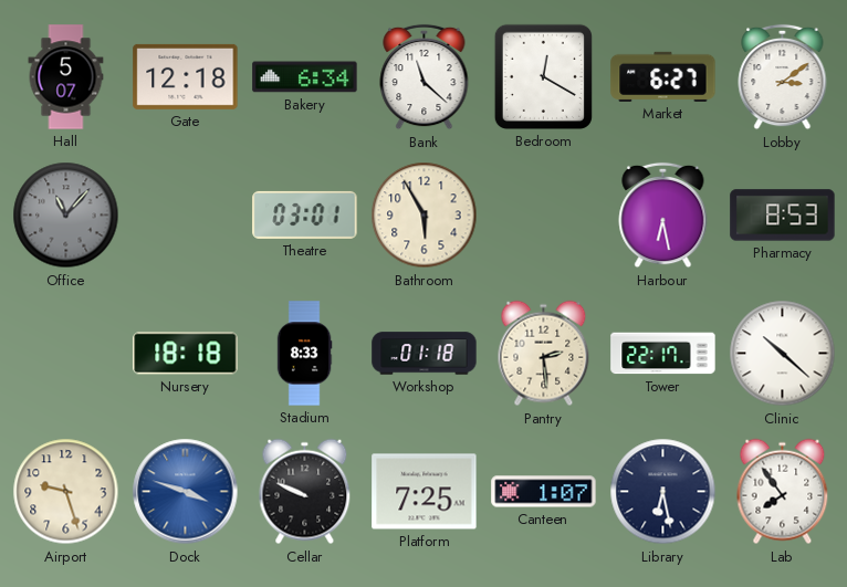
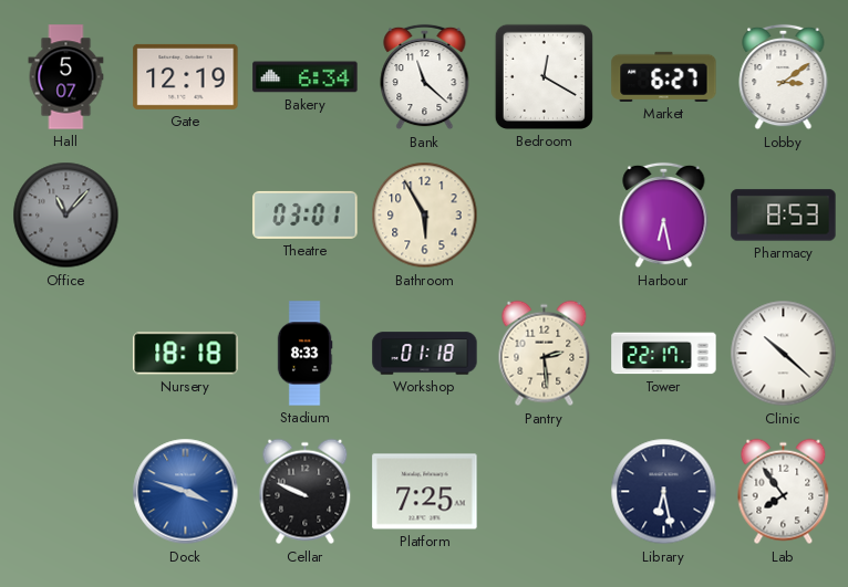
Gate: 12:18 -> 12:19
Airport: 9:27 -> none
Canteen: 1:07 -> none
